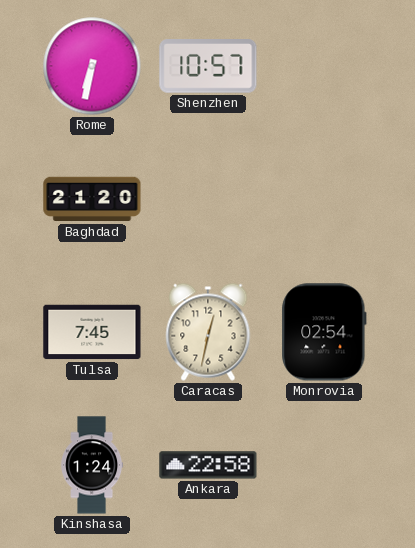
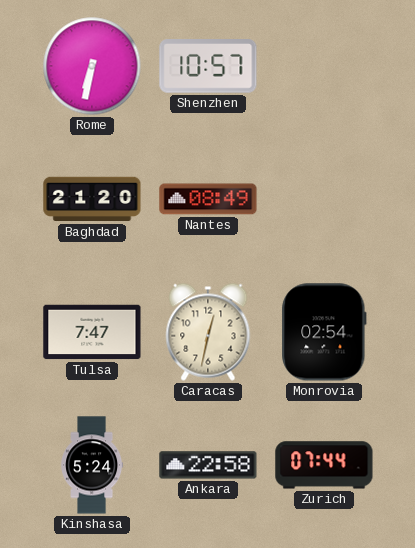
Nantes: none -> 08:49
Tulsa: 7:45 -> 7:47
Kinshasa: 1:24 -> 5:24
Zurich: none -> 07:44
